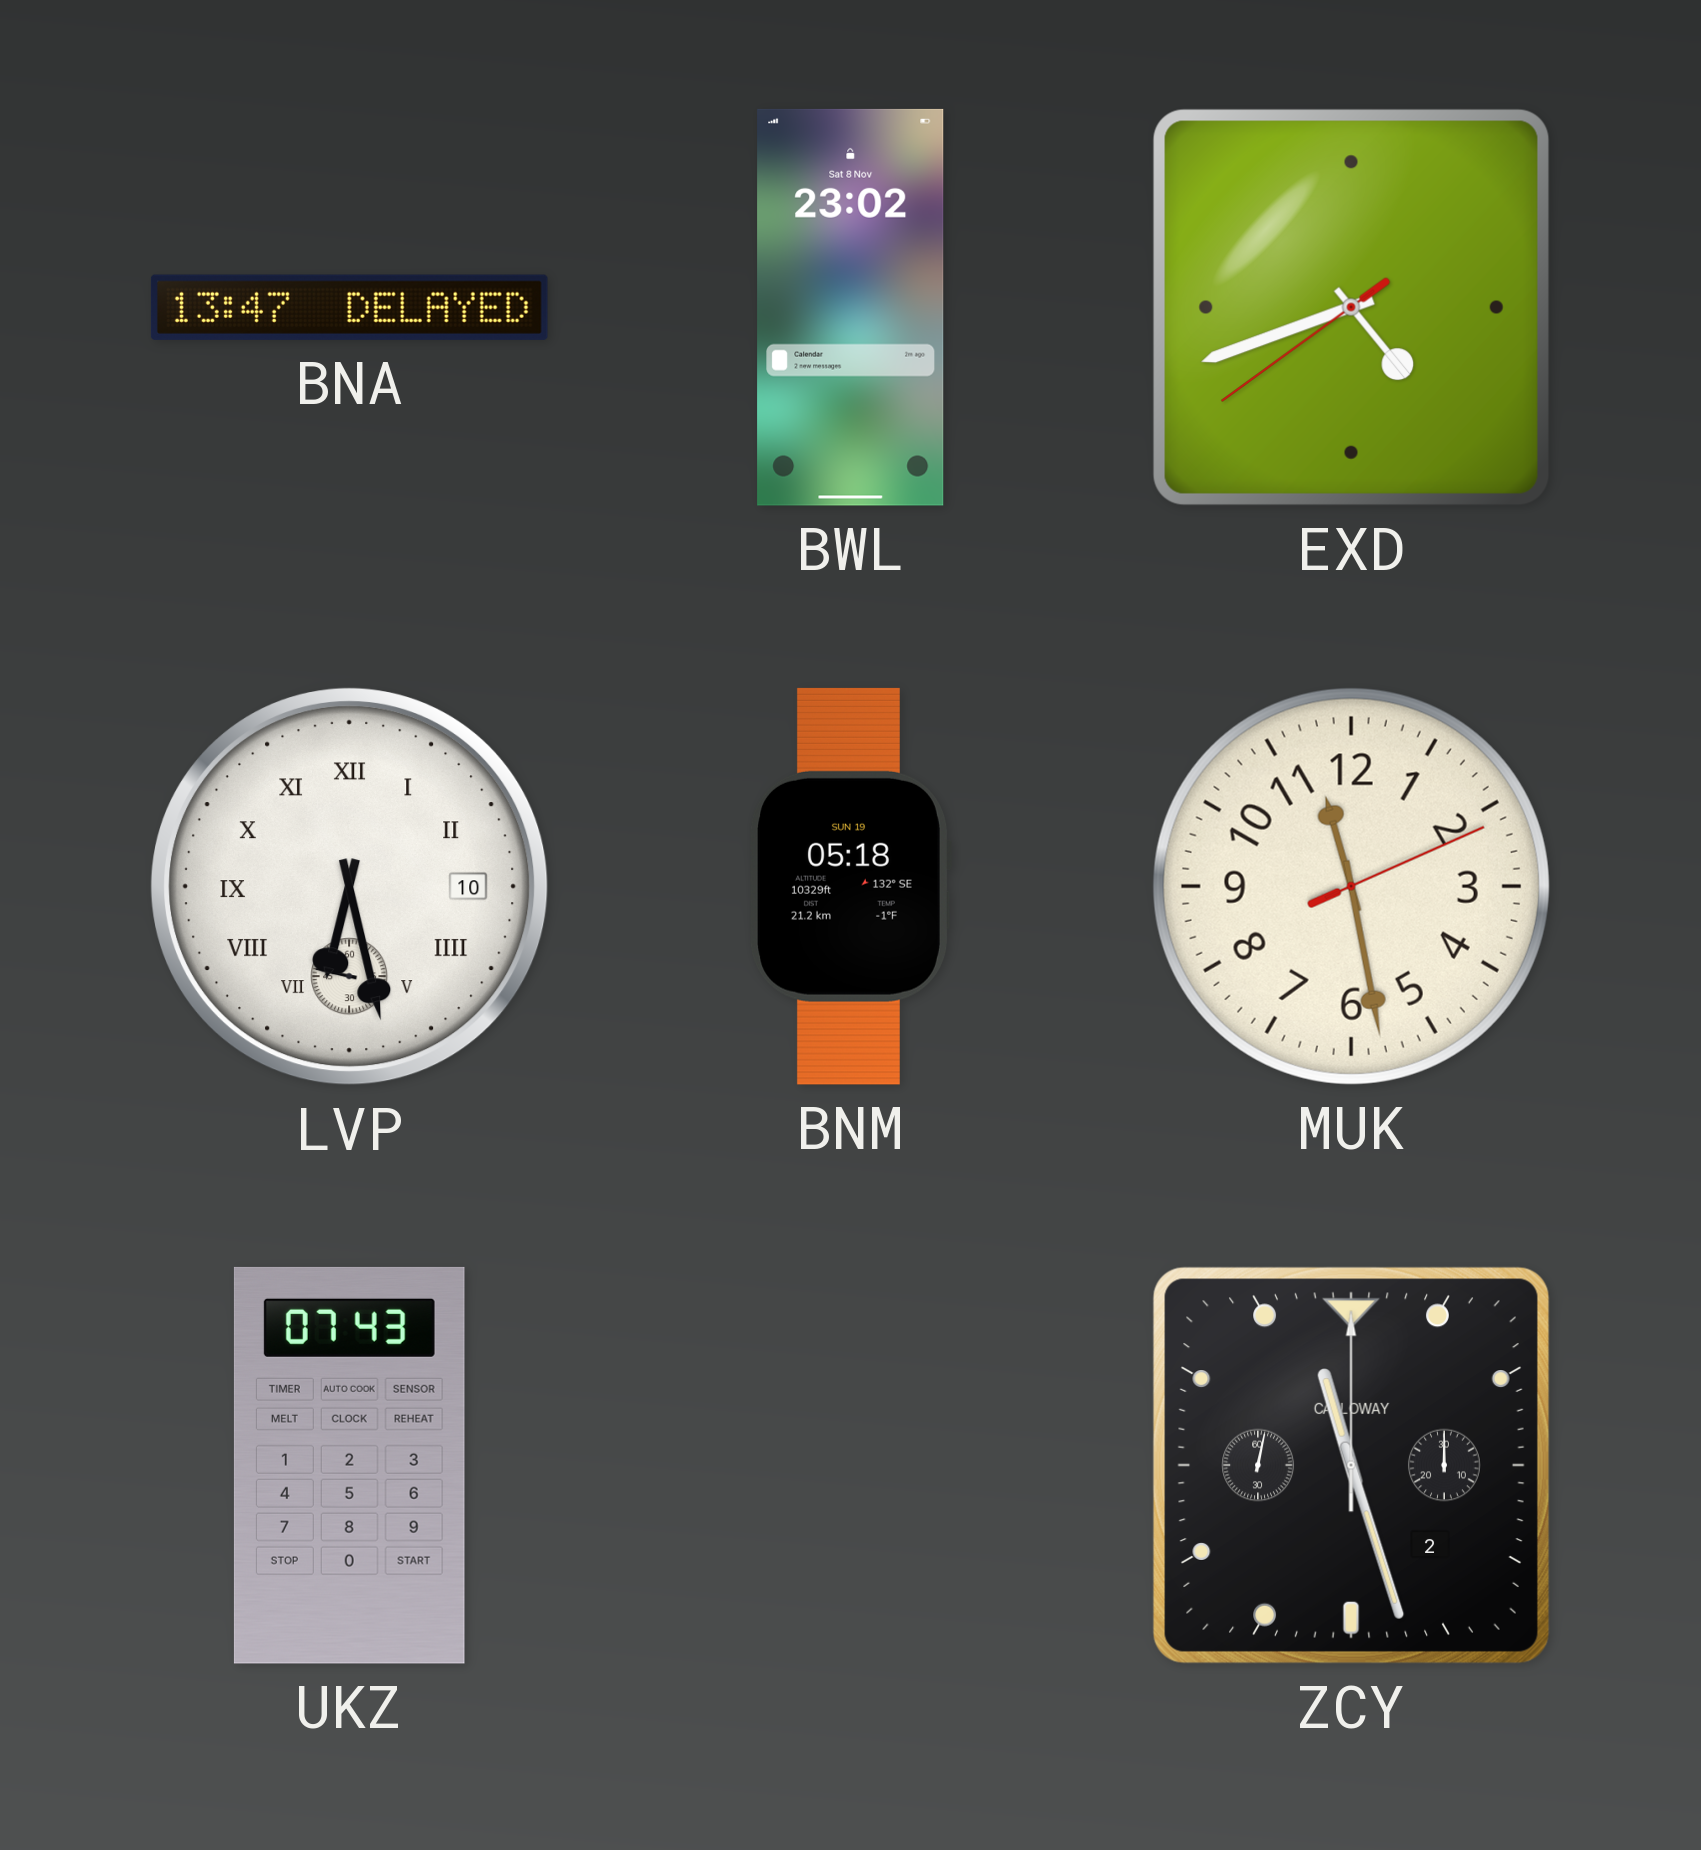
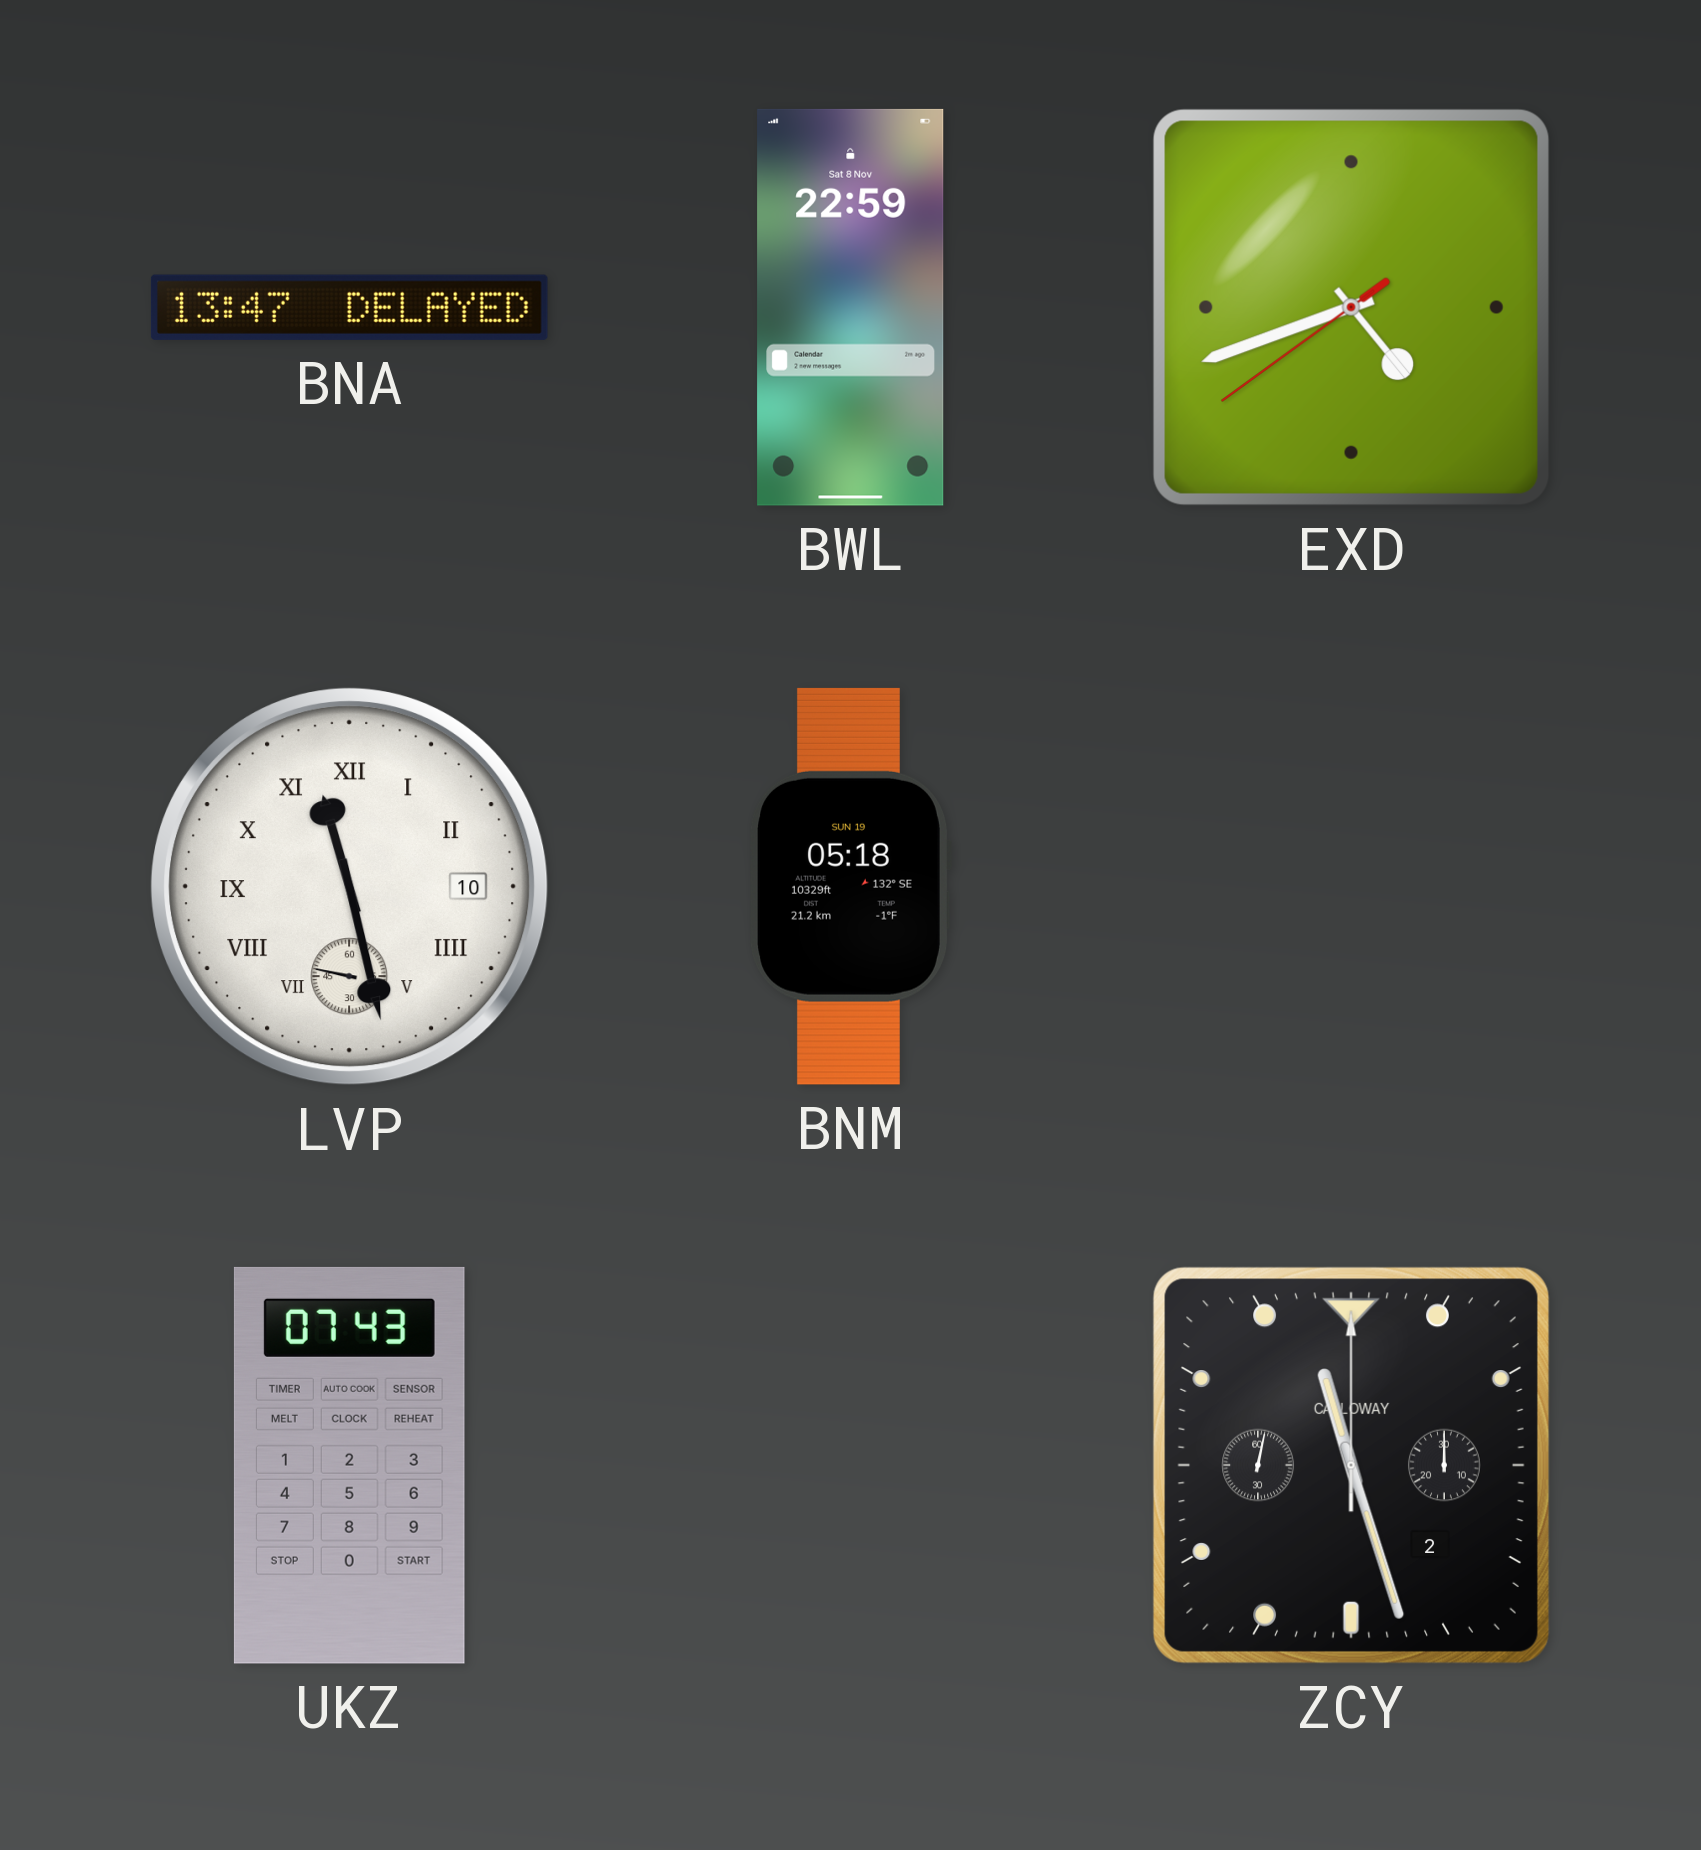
BWL: 23:02 -> 22:59
LVP: 6:27 -> 11:27
MUK: 11:28 -> none
